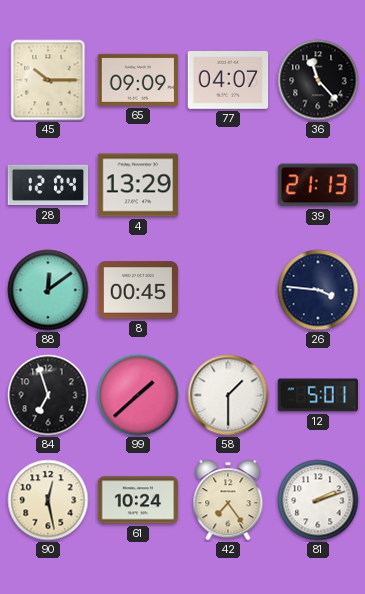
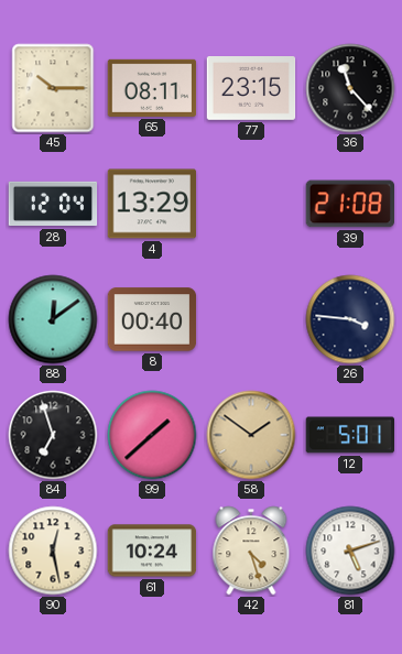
65: 09:09 -> 08:11
77: 04:07 -> 23:15
39: 21:13 -> 21:08
8: 00:45 -> 00:40
58: 1:30 -> 1:51
58 dial: white -> champagne
42: 7:24 -> 4:27
81: 2:12 -> 5:12
